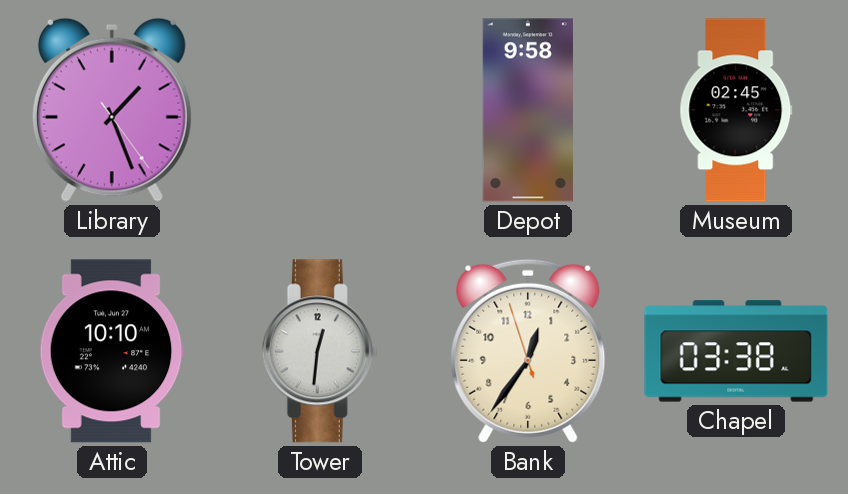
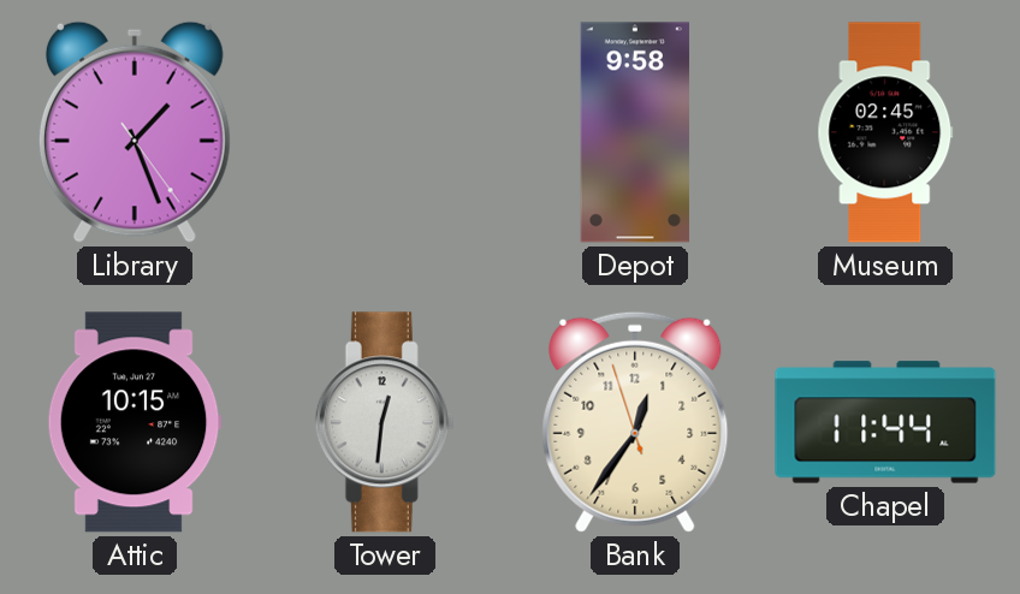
Attic: 10:10 -> 10:15
Chapel: 03:38 -> 11:44
